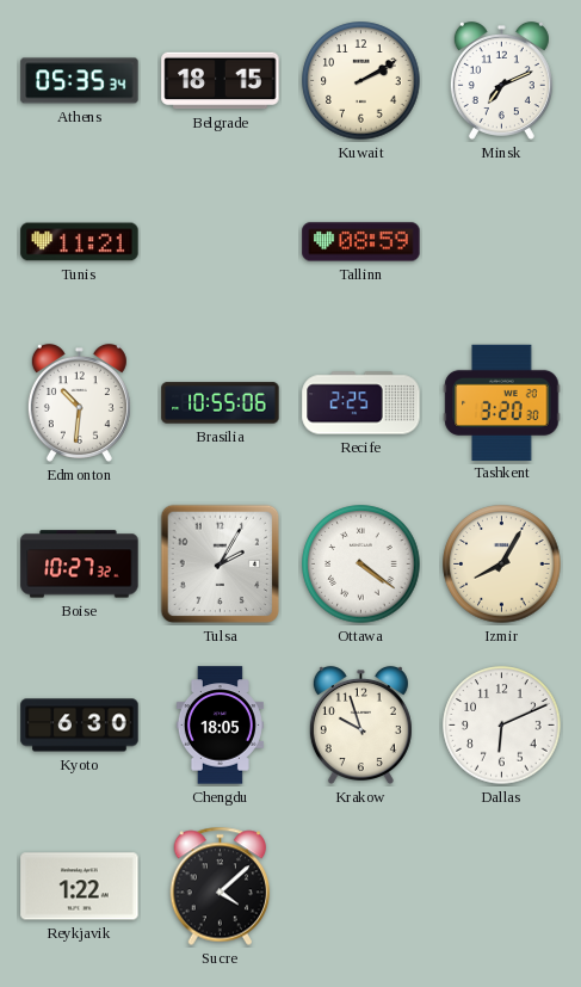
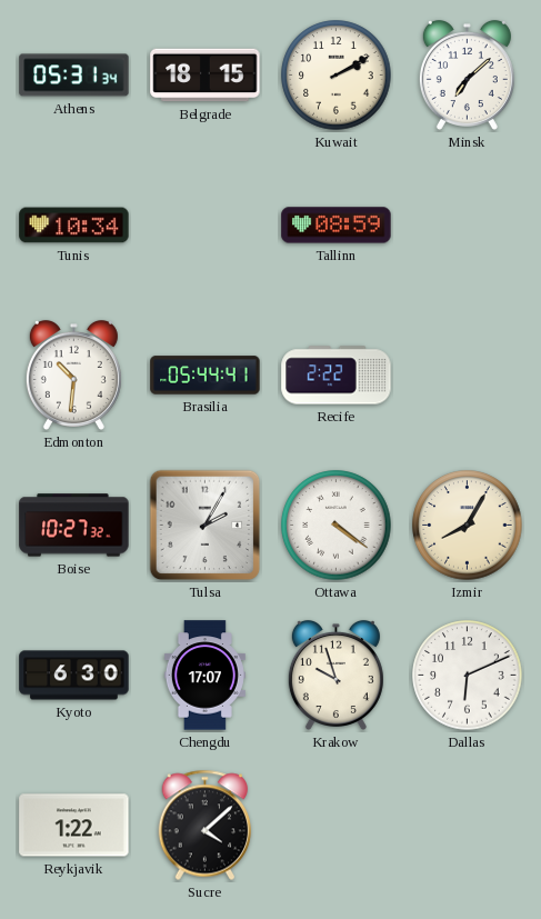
Athens: 05:35 -> 05:31
Minsk: 7:11 -> 7:08
Tunis: 11:21 -> 10:34
Brasilia: 10:55 -> 05:44
Recife: 2:25 -> 2:22
Tashkent: 3:20 -> none
Chengdu: 18:05 -> 17:07
